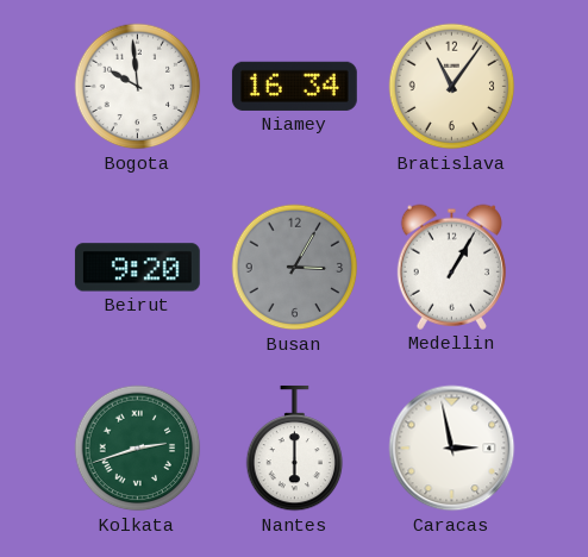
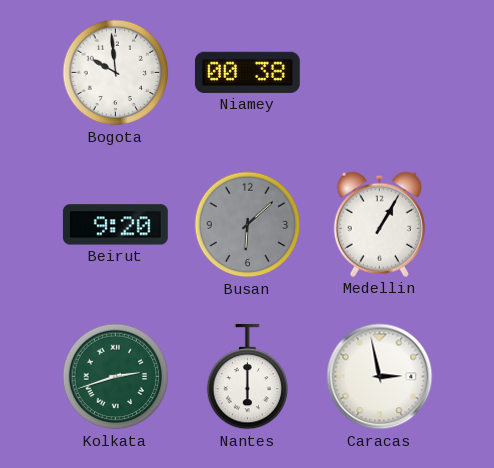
Niamey: 16:34 -> 00:38
Bratislava: 11:06 -> none
Busan: 3:05 -> 6:08
